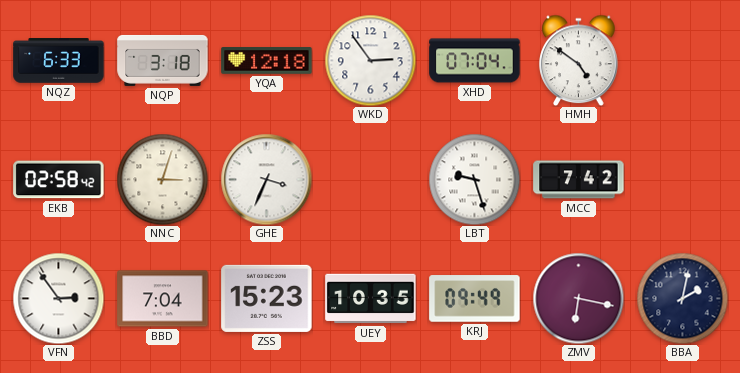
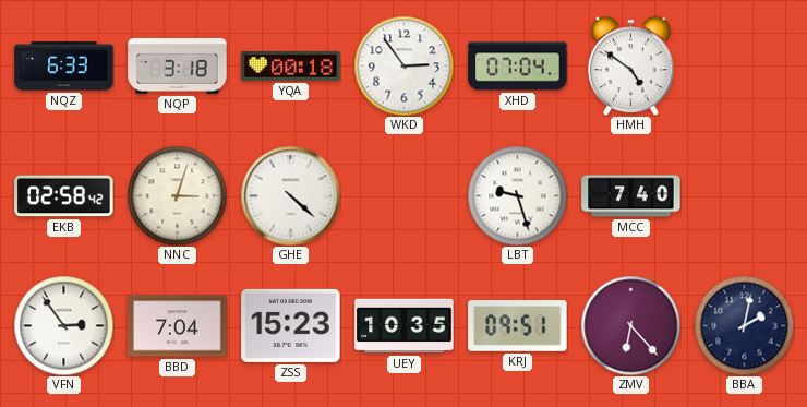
YQA: 12:18 -> 00:18
GHE: 3:34 -> 4:22
MCC: 7:42 -> 7:40
KRJ: 09:49 -> 09:51
ZMV: 6:17 -> 6:23
